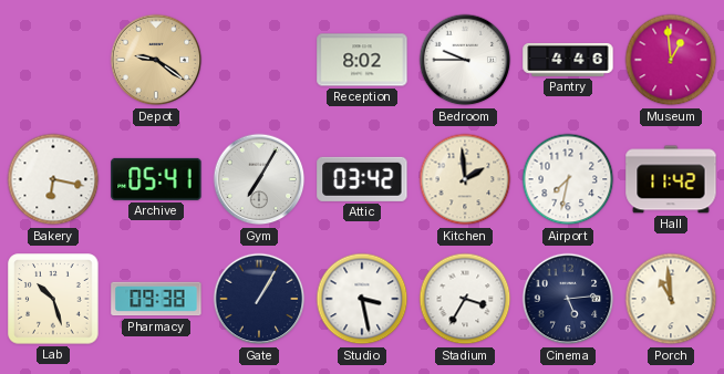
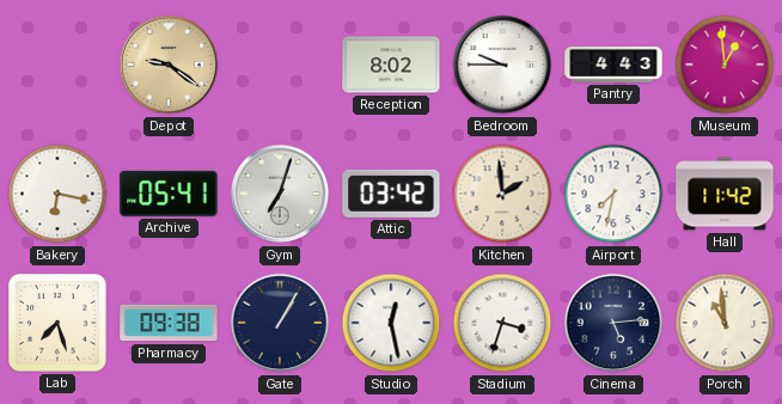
Pantry: 4:46 -> 4:43
Gym: 7:05 -> 7:03
Lab: 10:27 -> 7:27
Studio: 3:28 -> 12:28
Stadium: 3:35 -> 3:33
